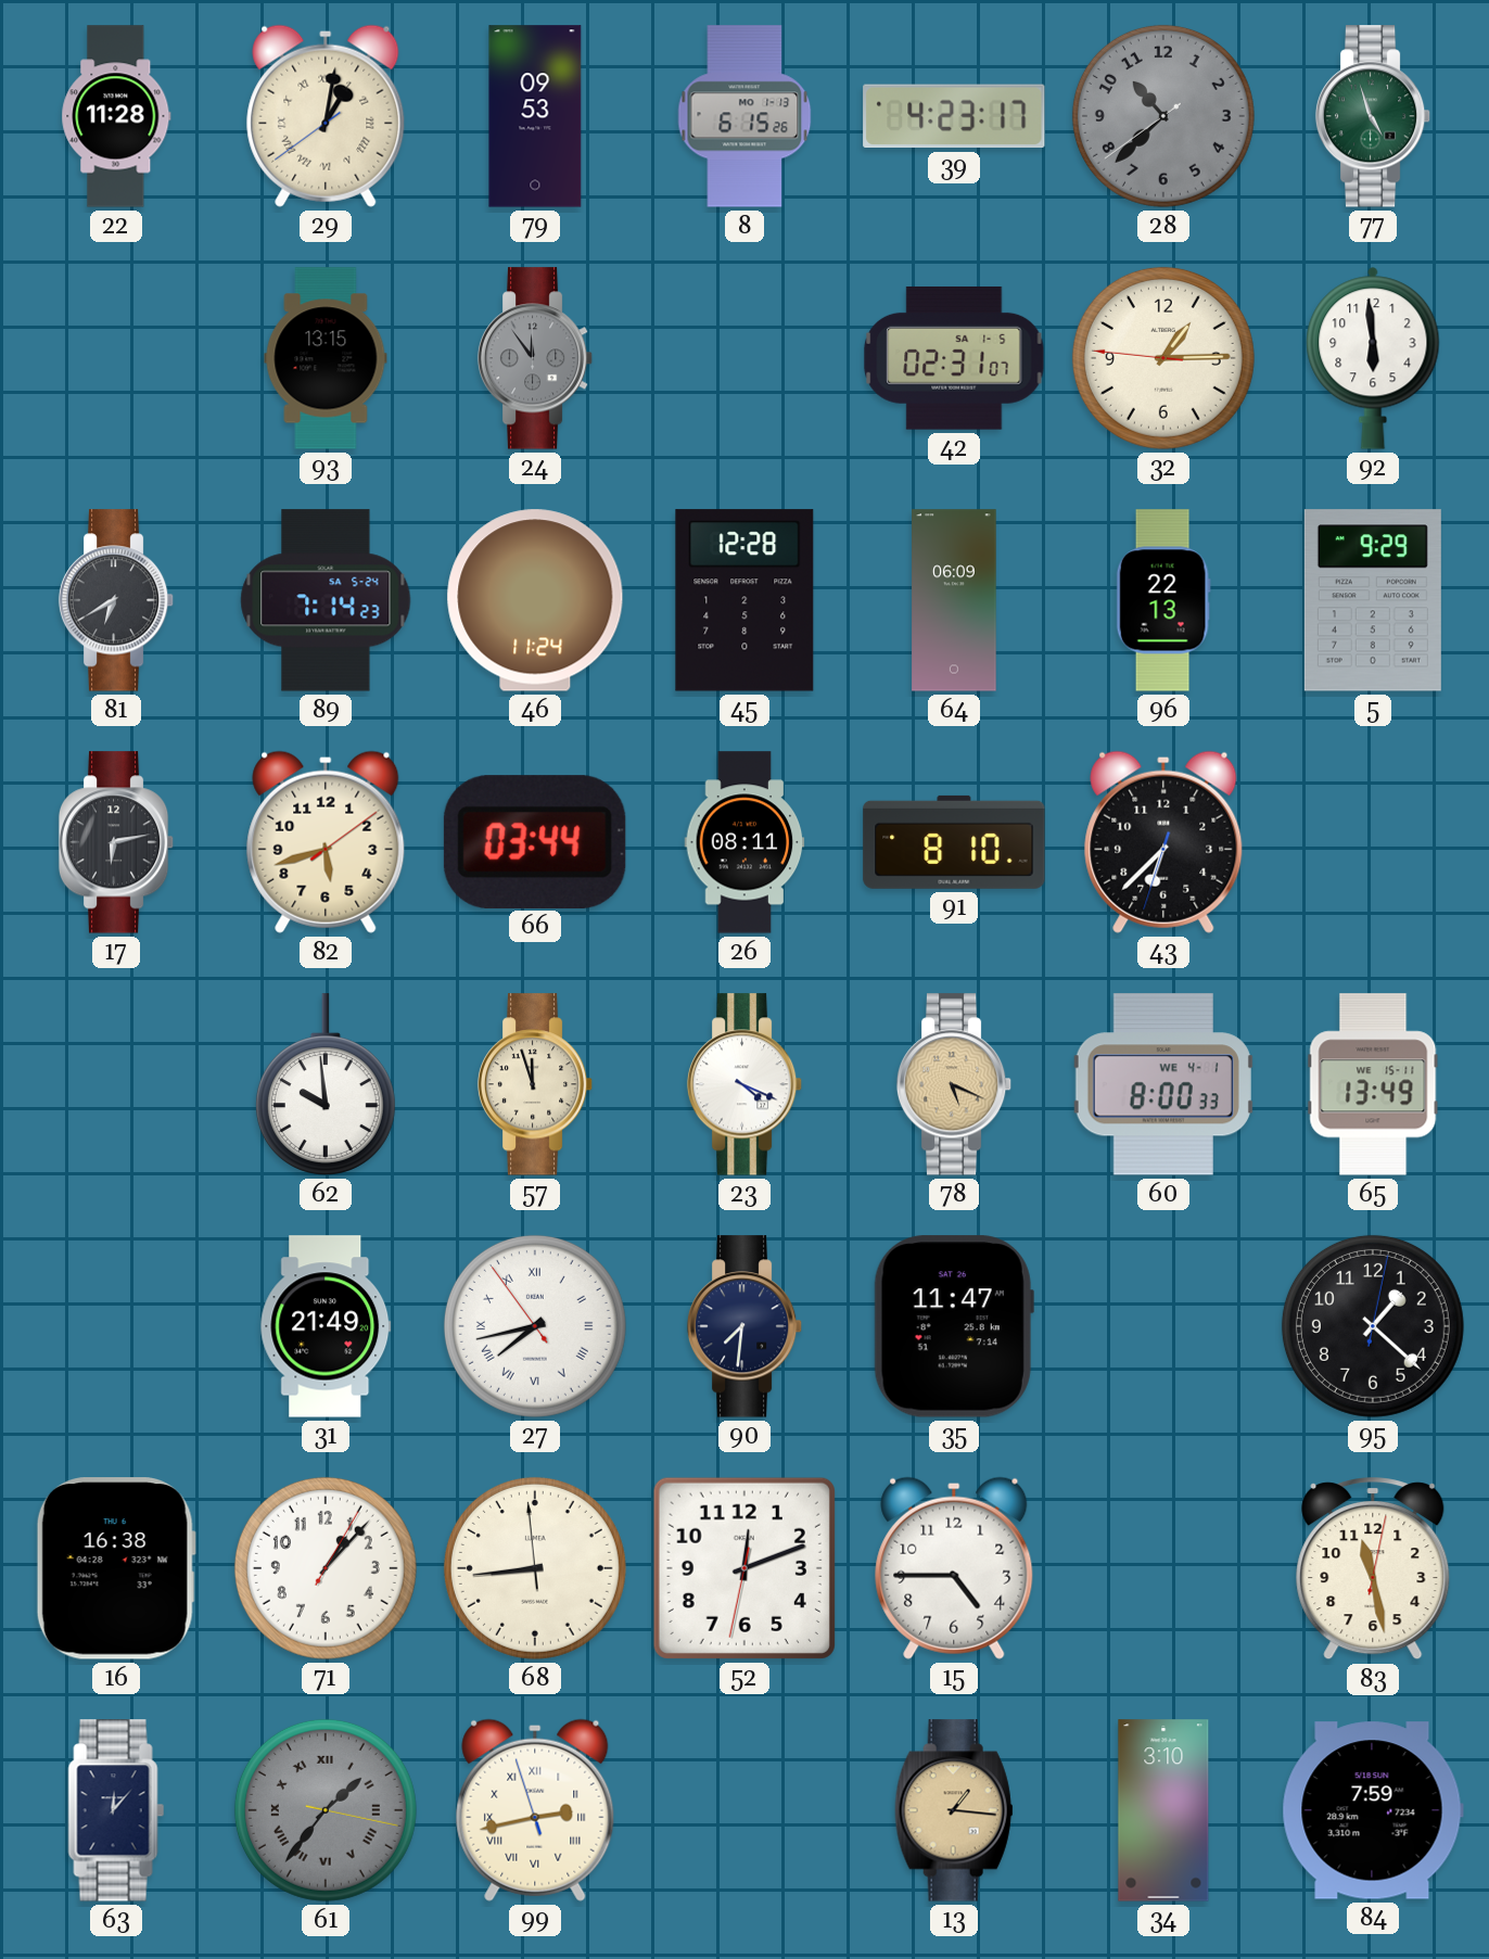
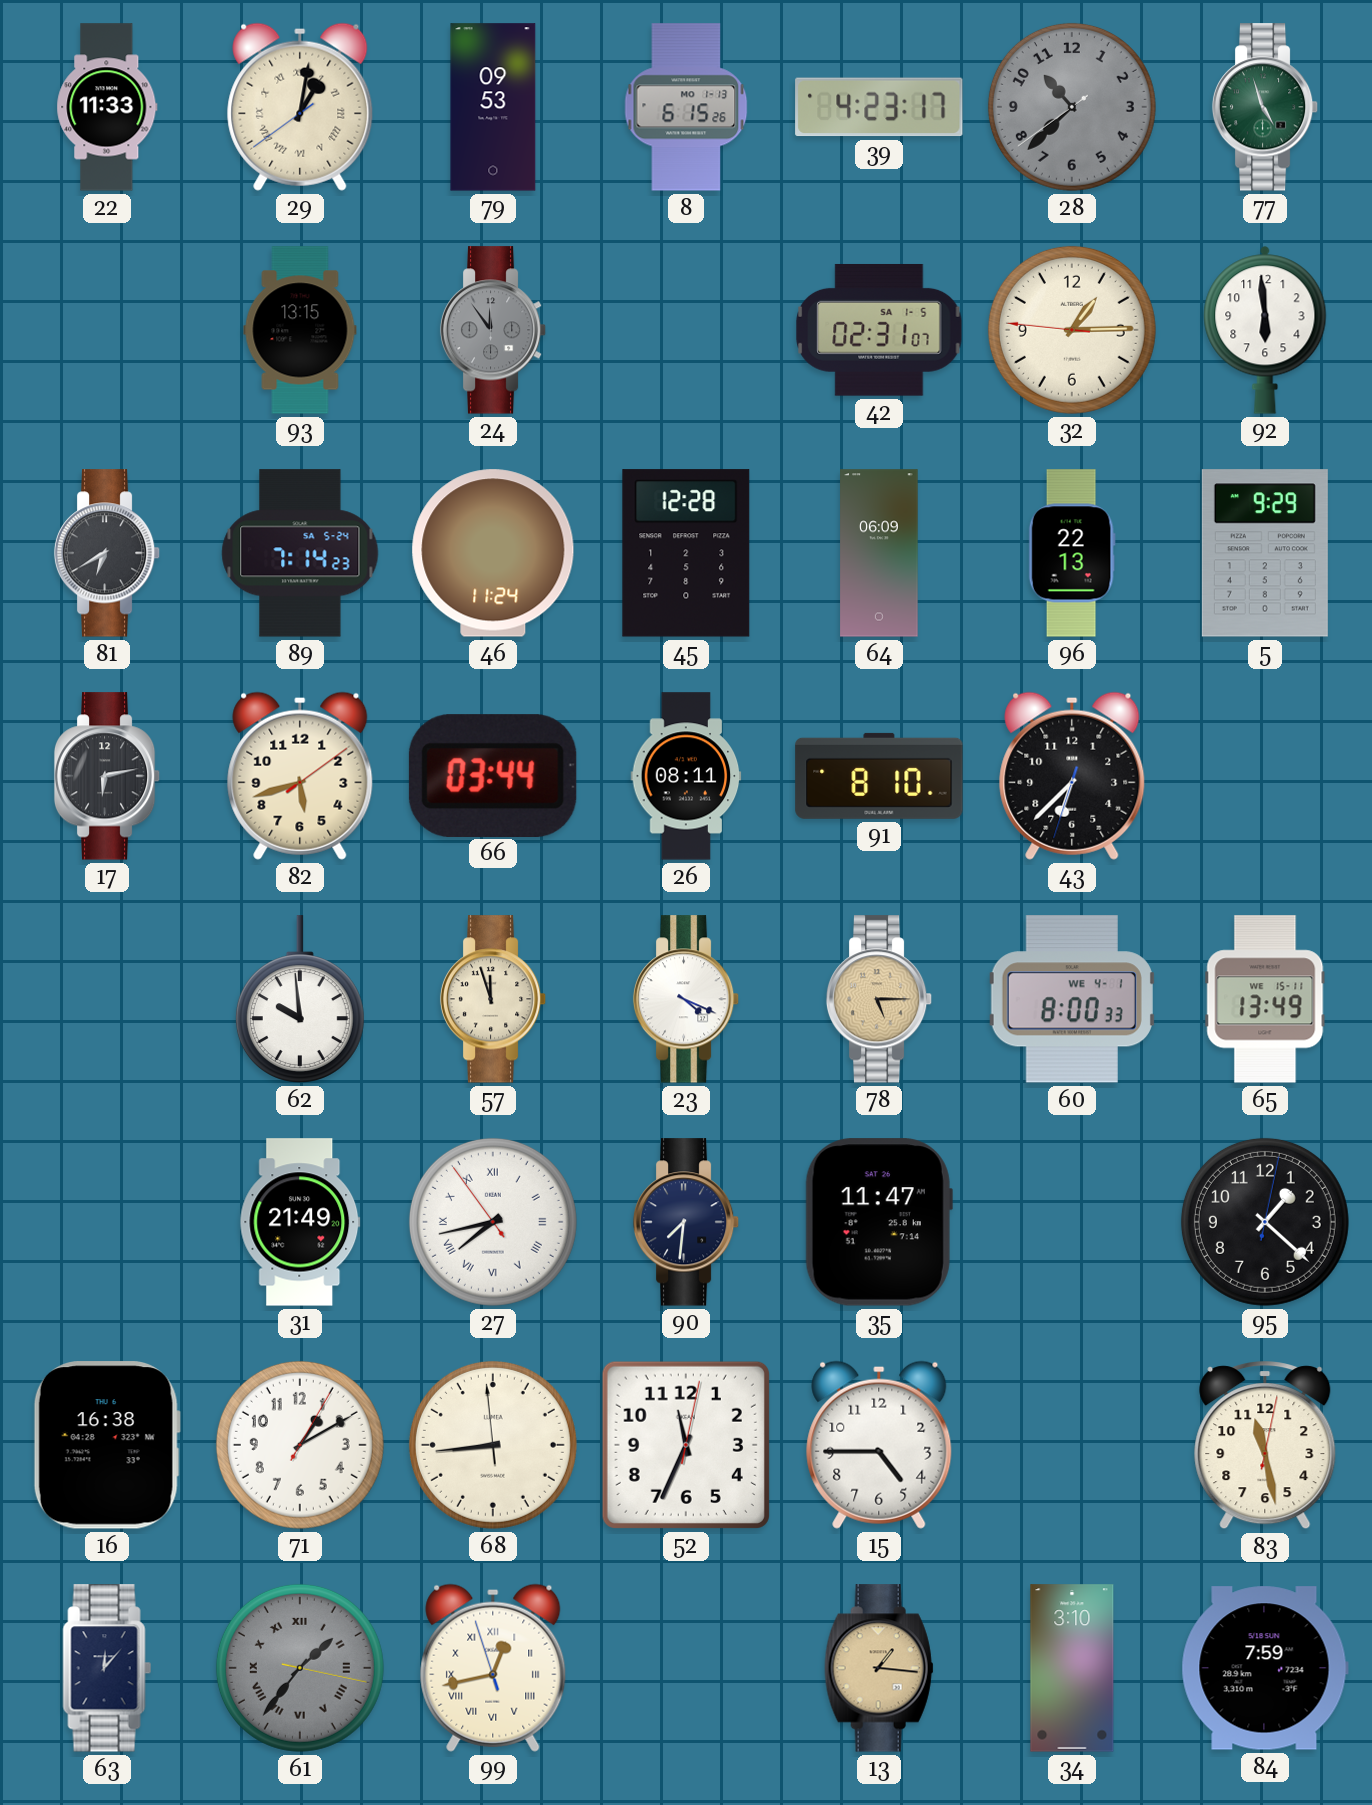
22: 11:28 -> 11:33
78: 5:19 -> 5:15
71: 1:07 -> 1:10
52: 12:11 -> 11:34
99: 2:42 -> 12:42
